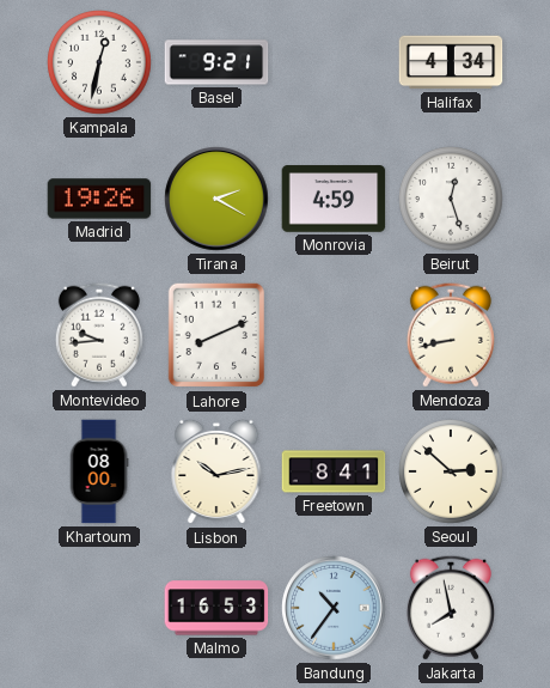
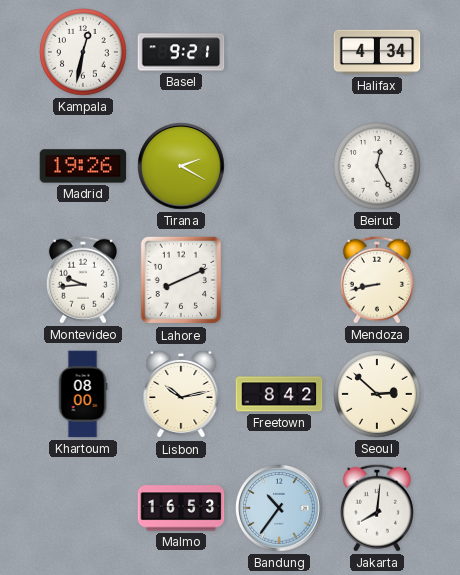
Monrovia: 4:59 -> none
Beirut: 12:27 -> 12:25
Freetown: 8:41 -> 8:42
Jakarta: 7:58 -> 8:01
